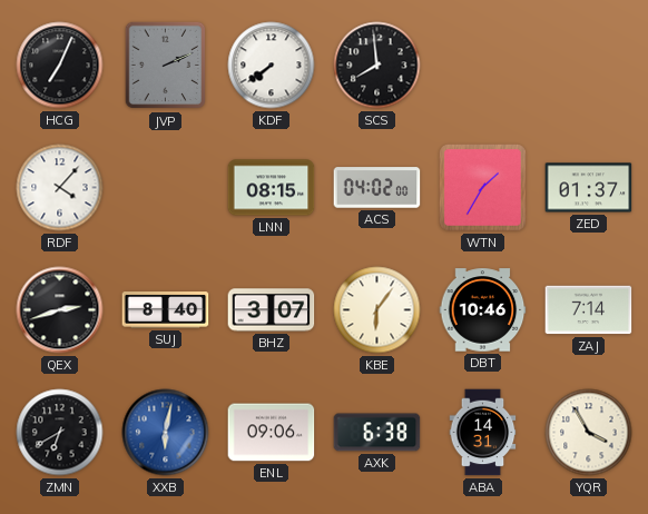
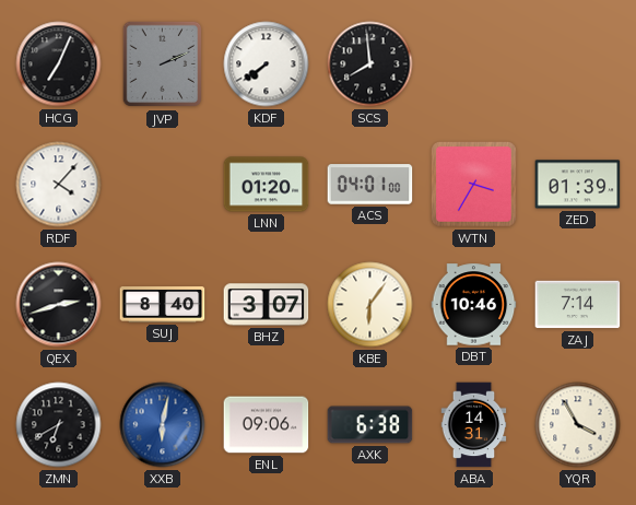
LNN: 08:15 -> 01:20
ACS: 04:02 -> 04:01
WTN: 1:35 -> 3:35
ZED: 01:37 -> 01:39
